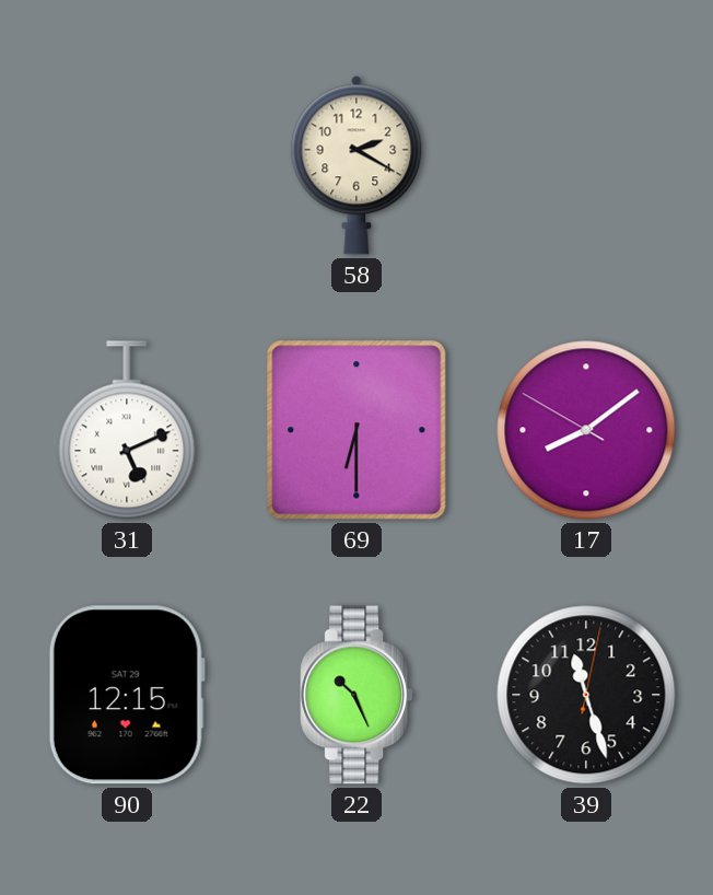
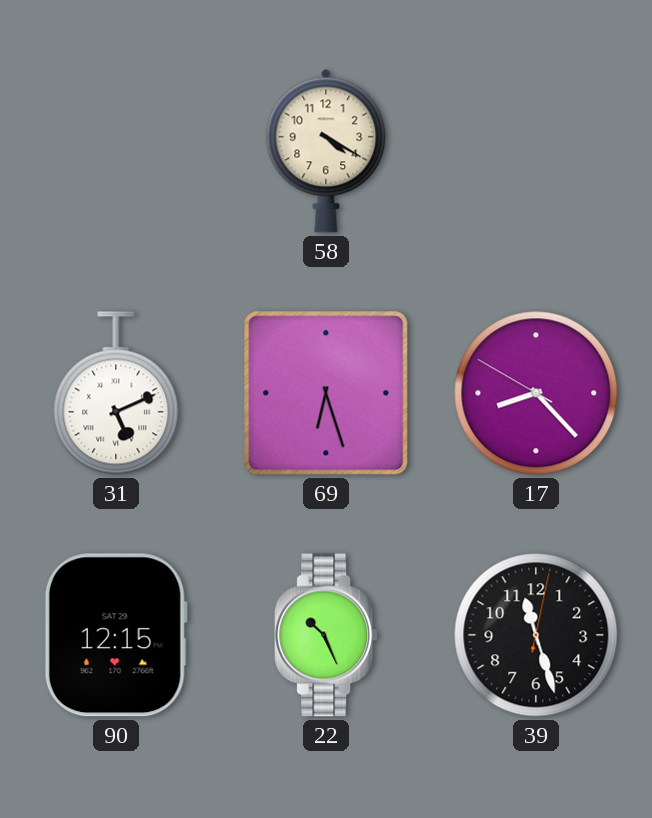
58: 2:20 -> 4:20
69: 6:30 -> 6:27
17: 8:08 -> 8:22
